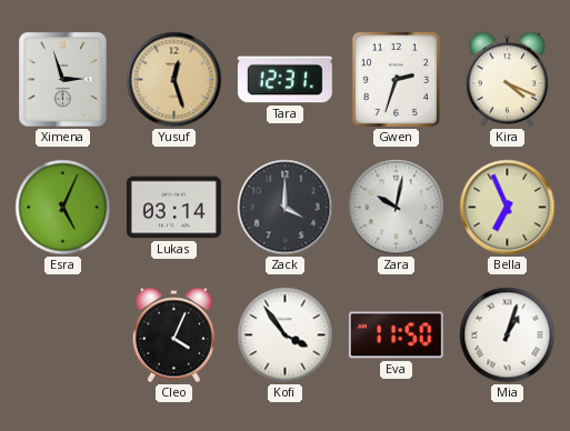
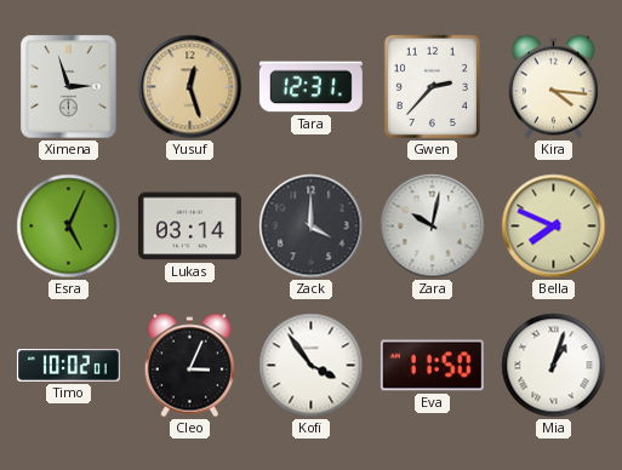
Gwen: 2:33 -> 2:37
Kira: 4:19 -> 4:16
Bella: 6:56 -> 7:49
Timo: none -> 10:02
Cleo: 4:04 -> 3:04
